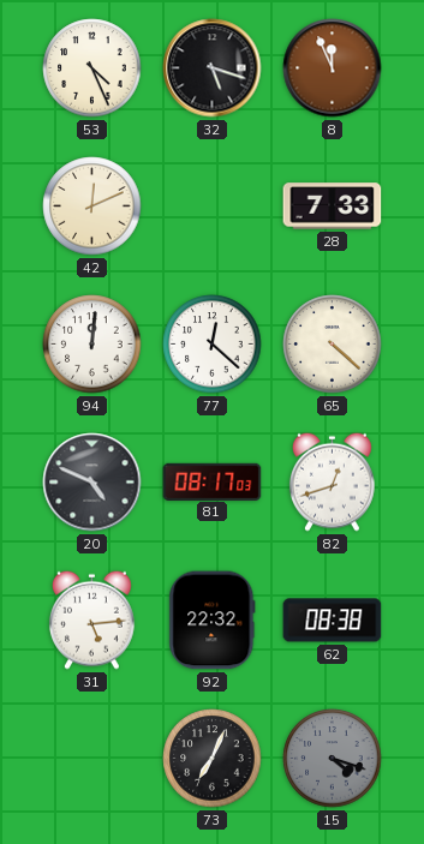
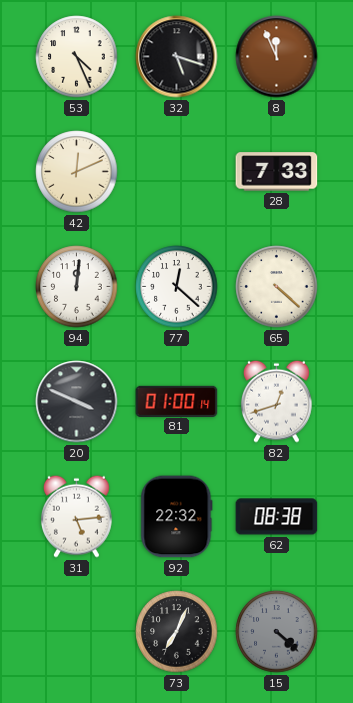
20: 4:49 -> 3:49
81: 08:17 -> 01:00
15: 4:18 -> 4:22
